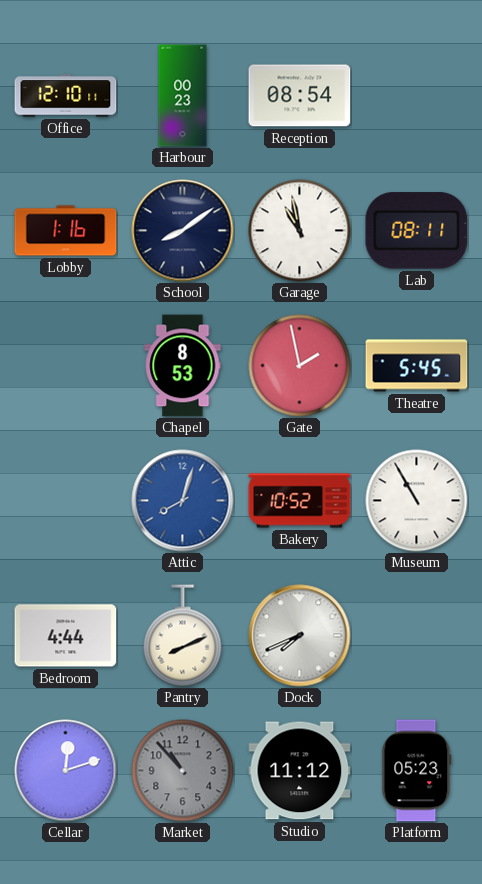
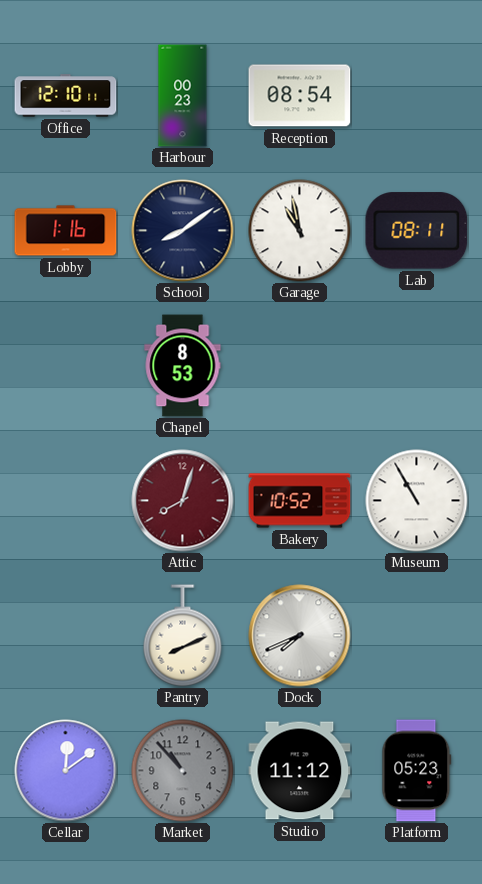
Gate: 1:58 -> none
Theatre: 5:45 -> none
Attic dial: blue -> burgundy
Bedroom: 4:44 -> none
Cellar: 12:12 -> 12:09
